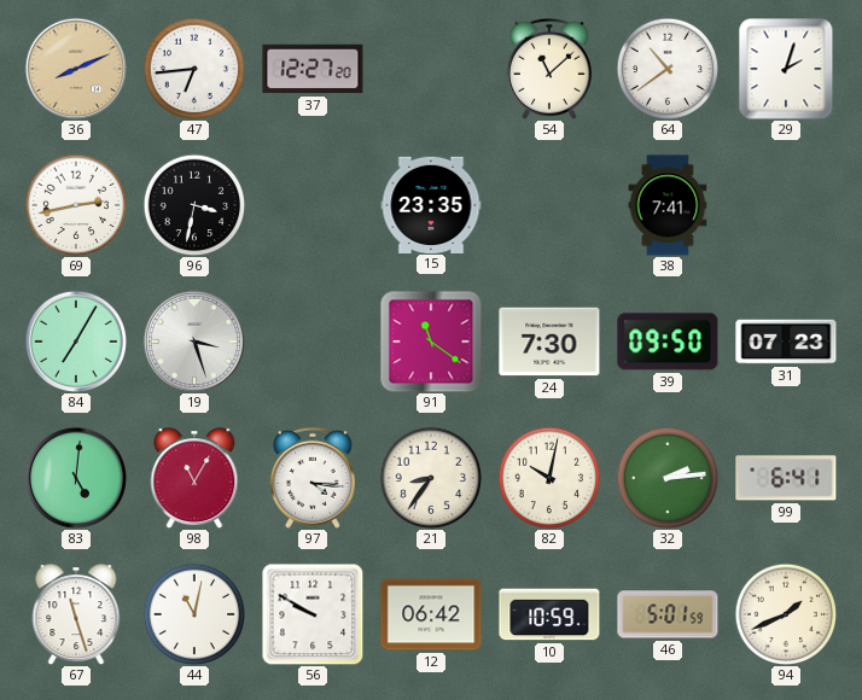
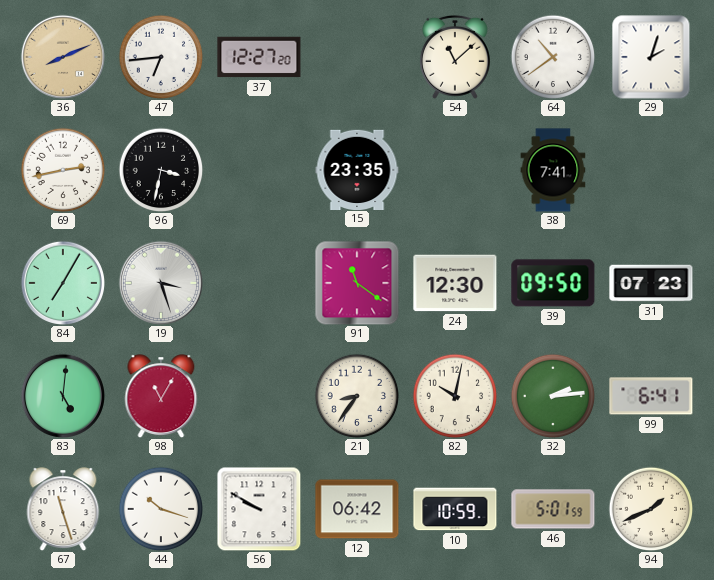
24: 7:30 -> 12:30
97: 4:16 -> none
44: 11:02 -> 10:18
